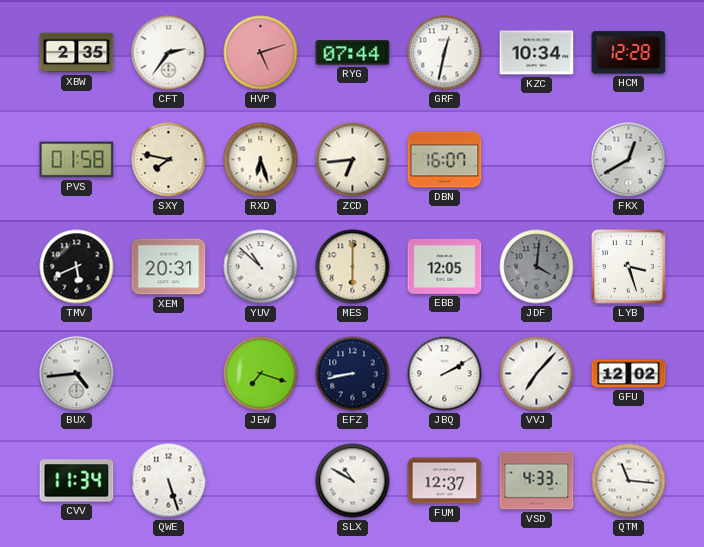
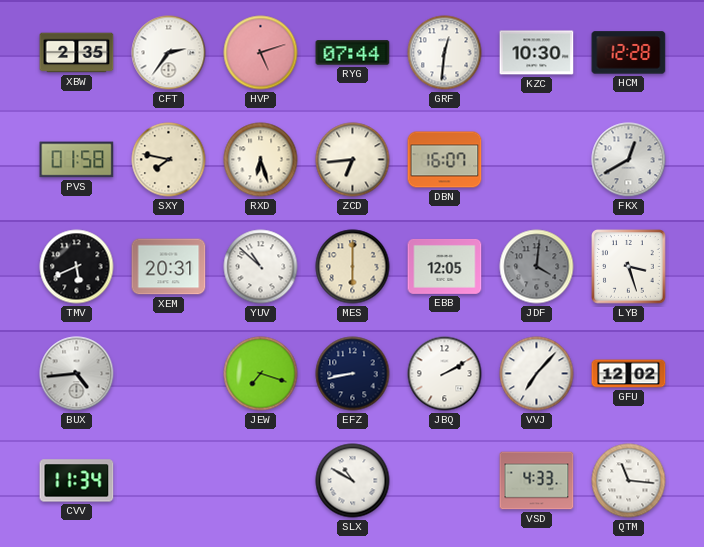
GRF: 12:32 -> 12:31
KZC: 10:34 -> 10:30
QWE: 5:27 -> none
FUM: 12:37 -> none
